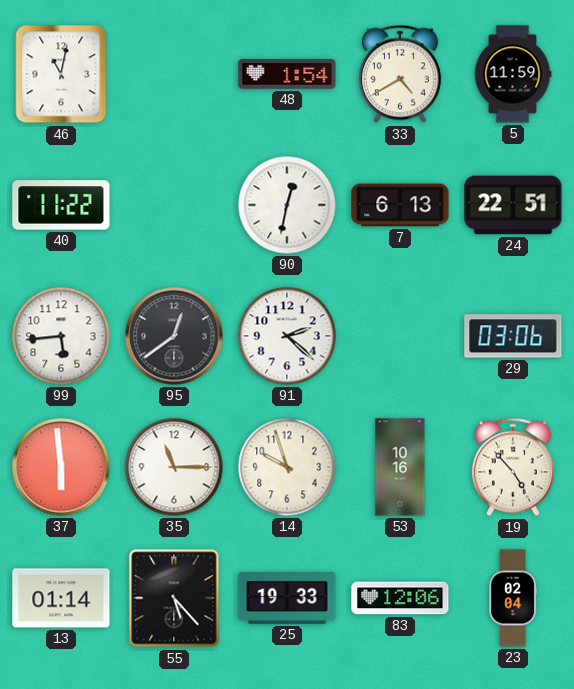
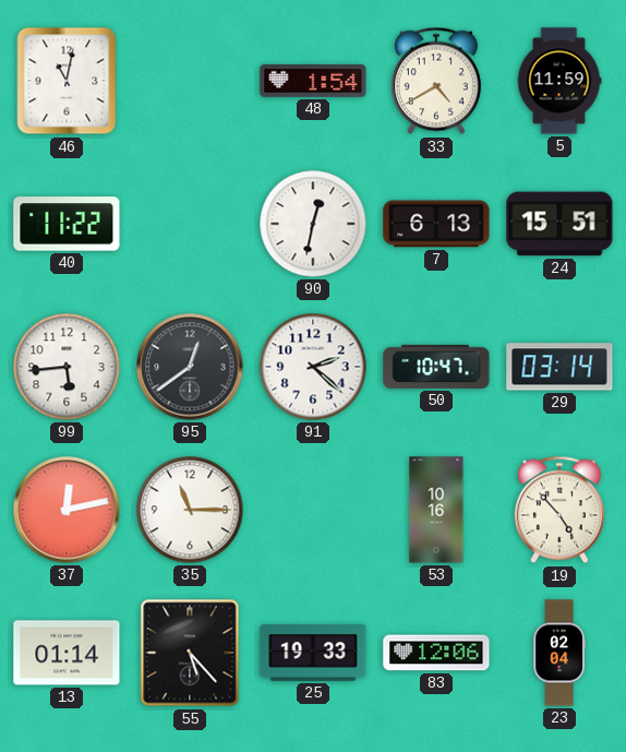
24: 22:51 -> 15:51
50: none -> 10:47
29: 03:06 -> 03:14
37: 5:59 -> 12:13
14: 9:57 -> none
